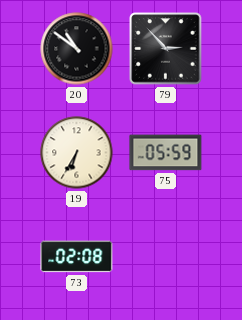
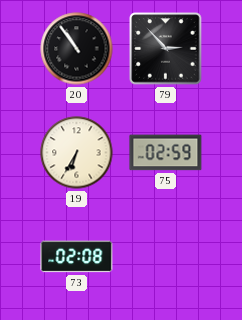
20: 10:51 -> 10:54
75: 05:59 -> 02:59
